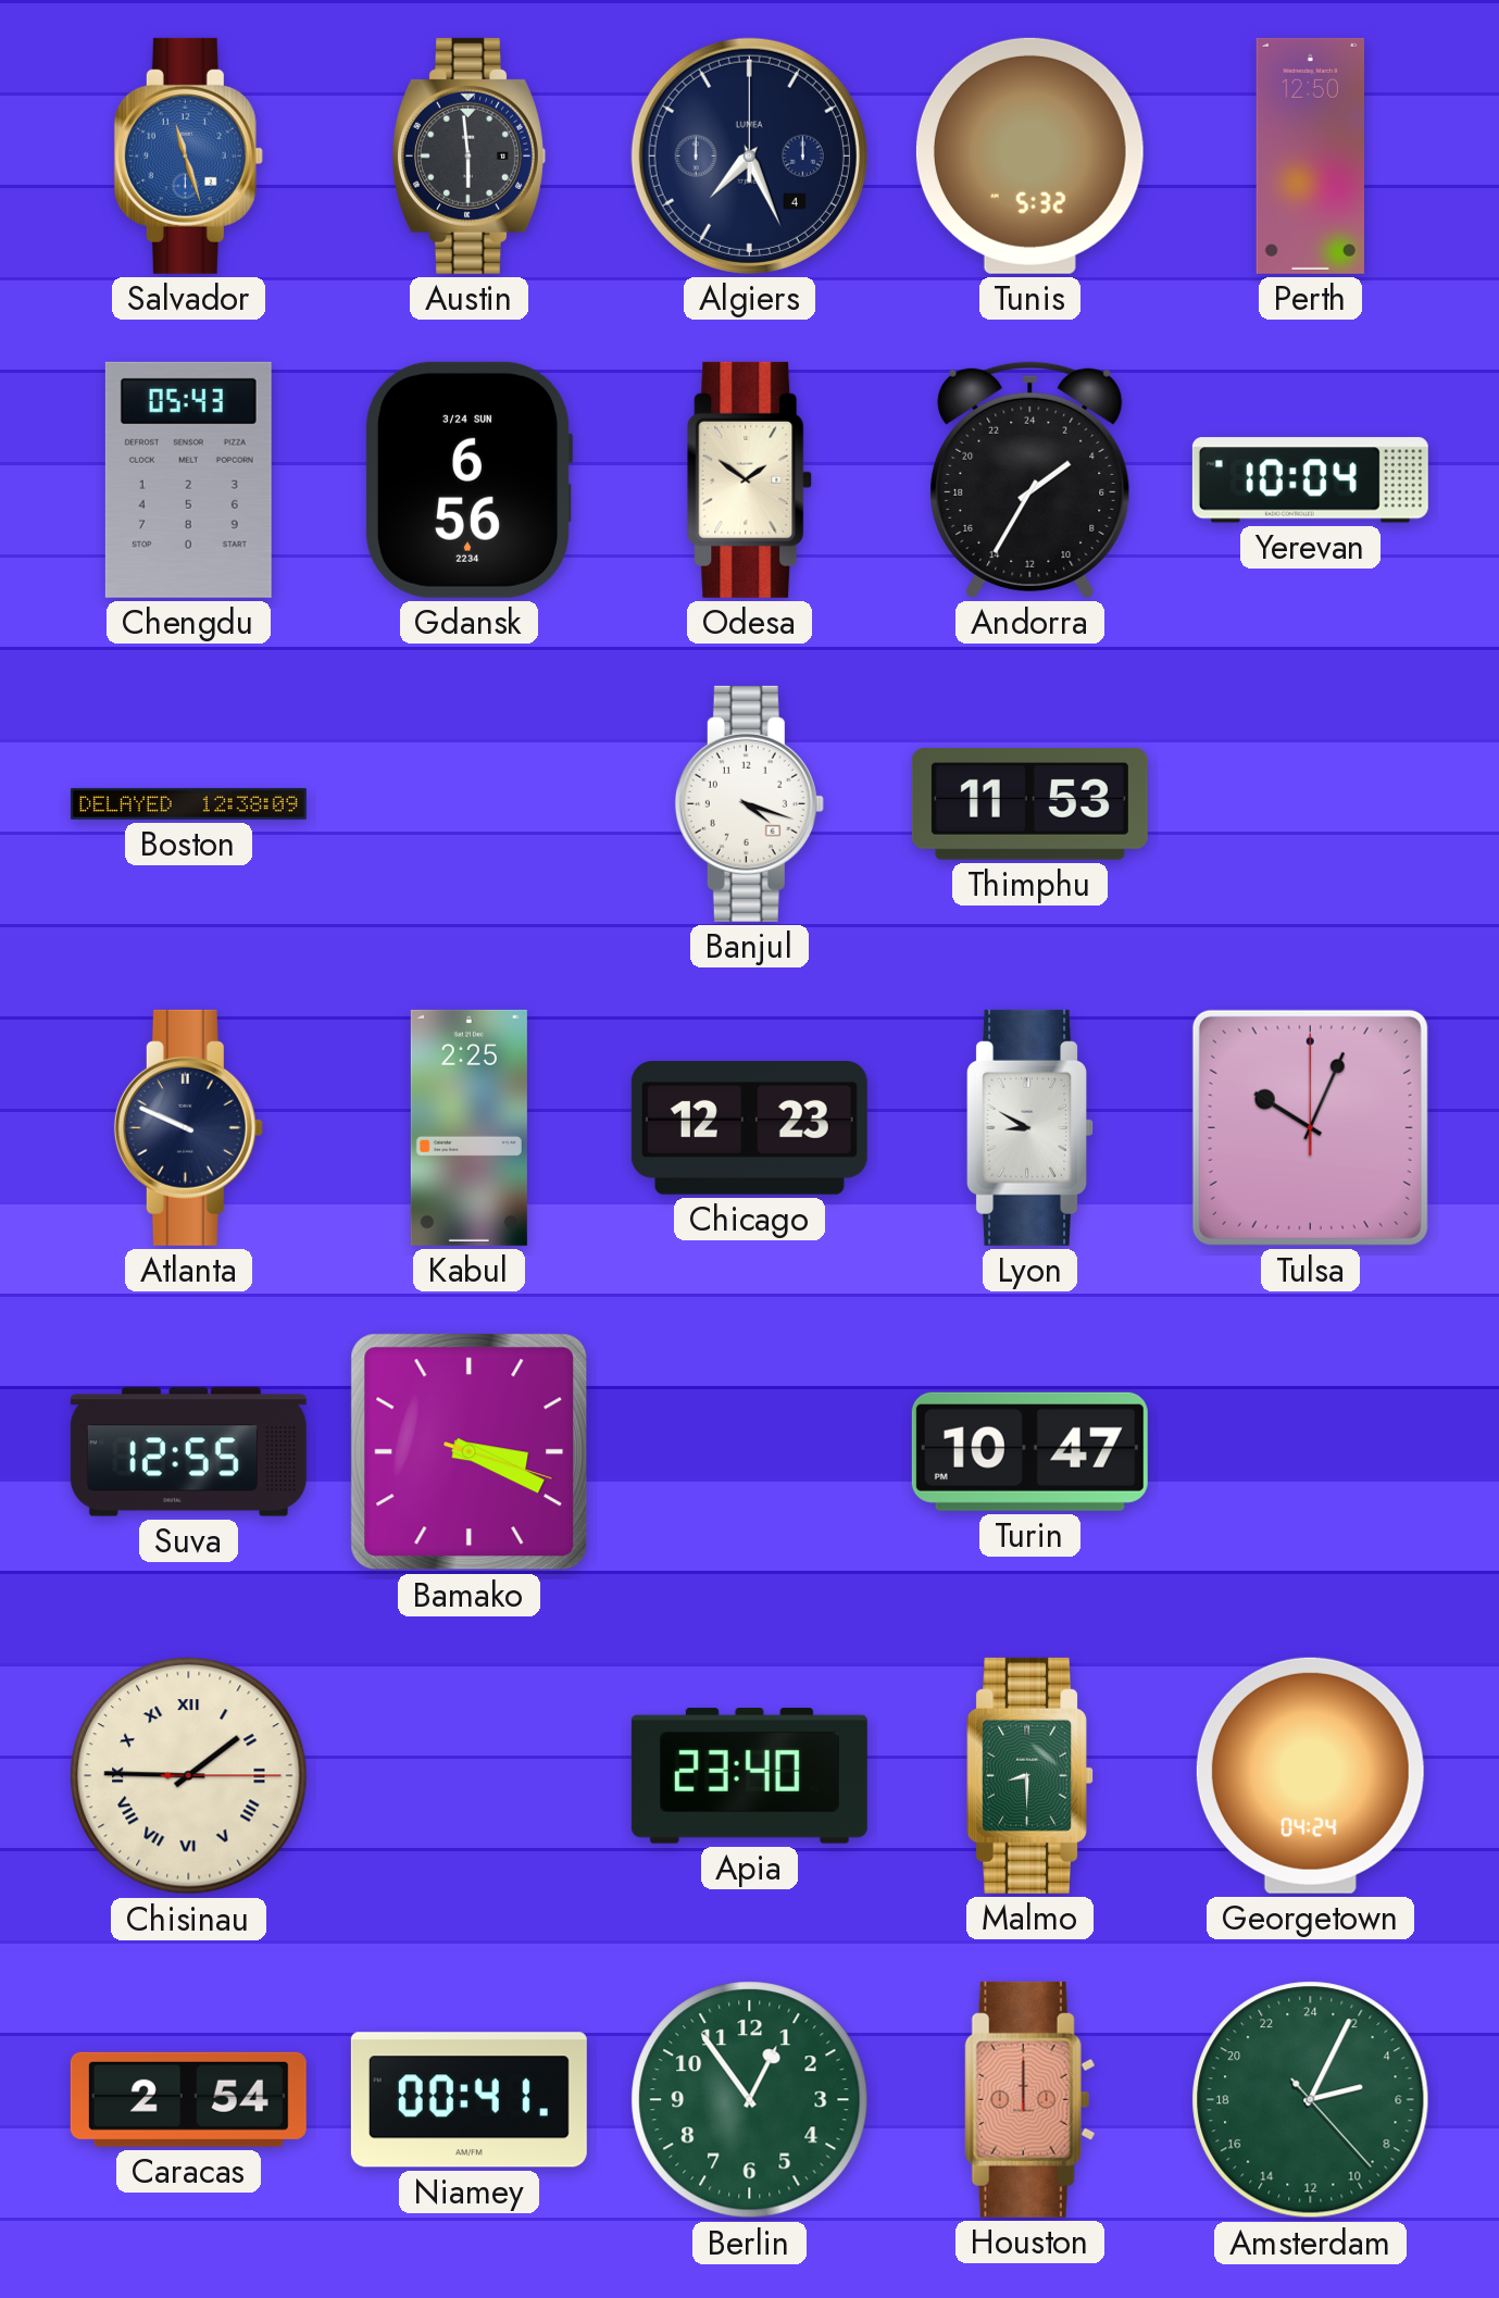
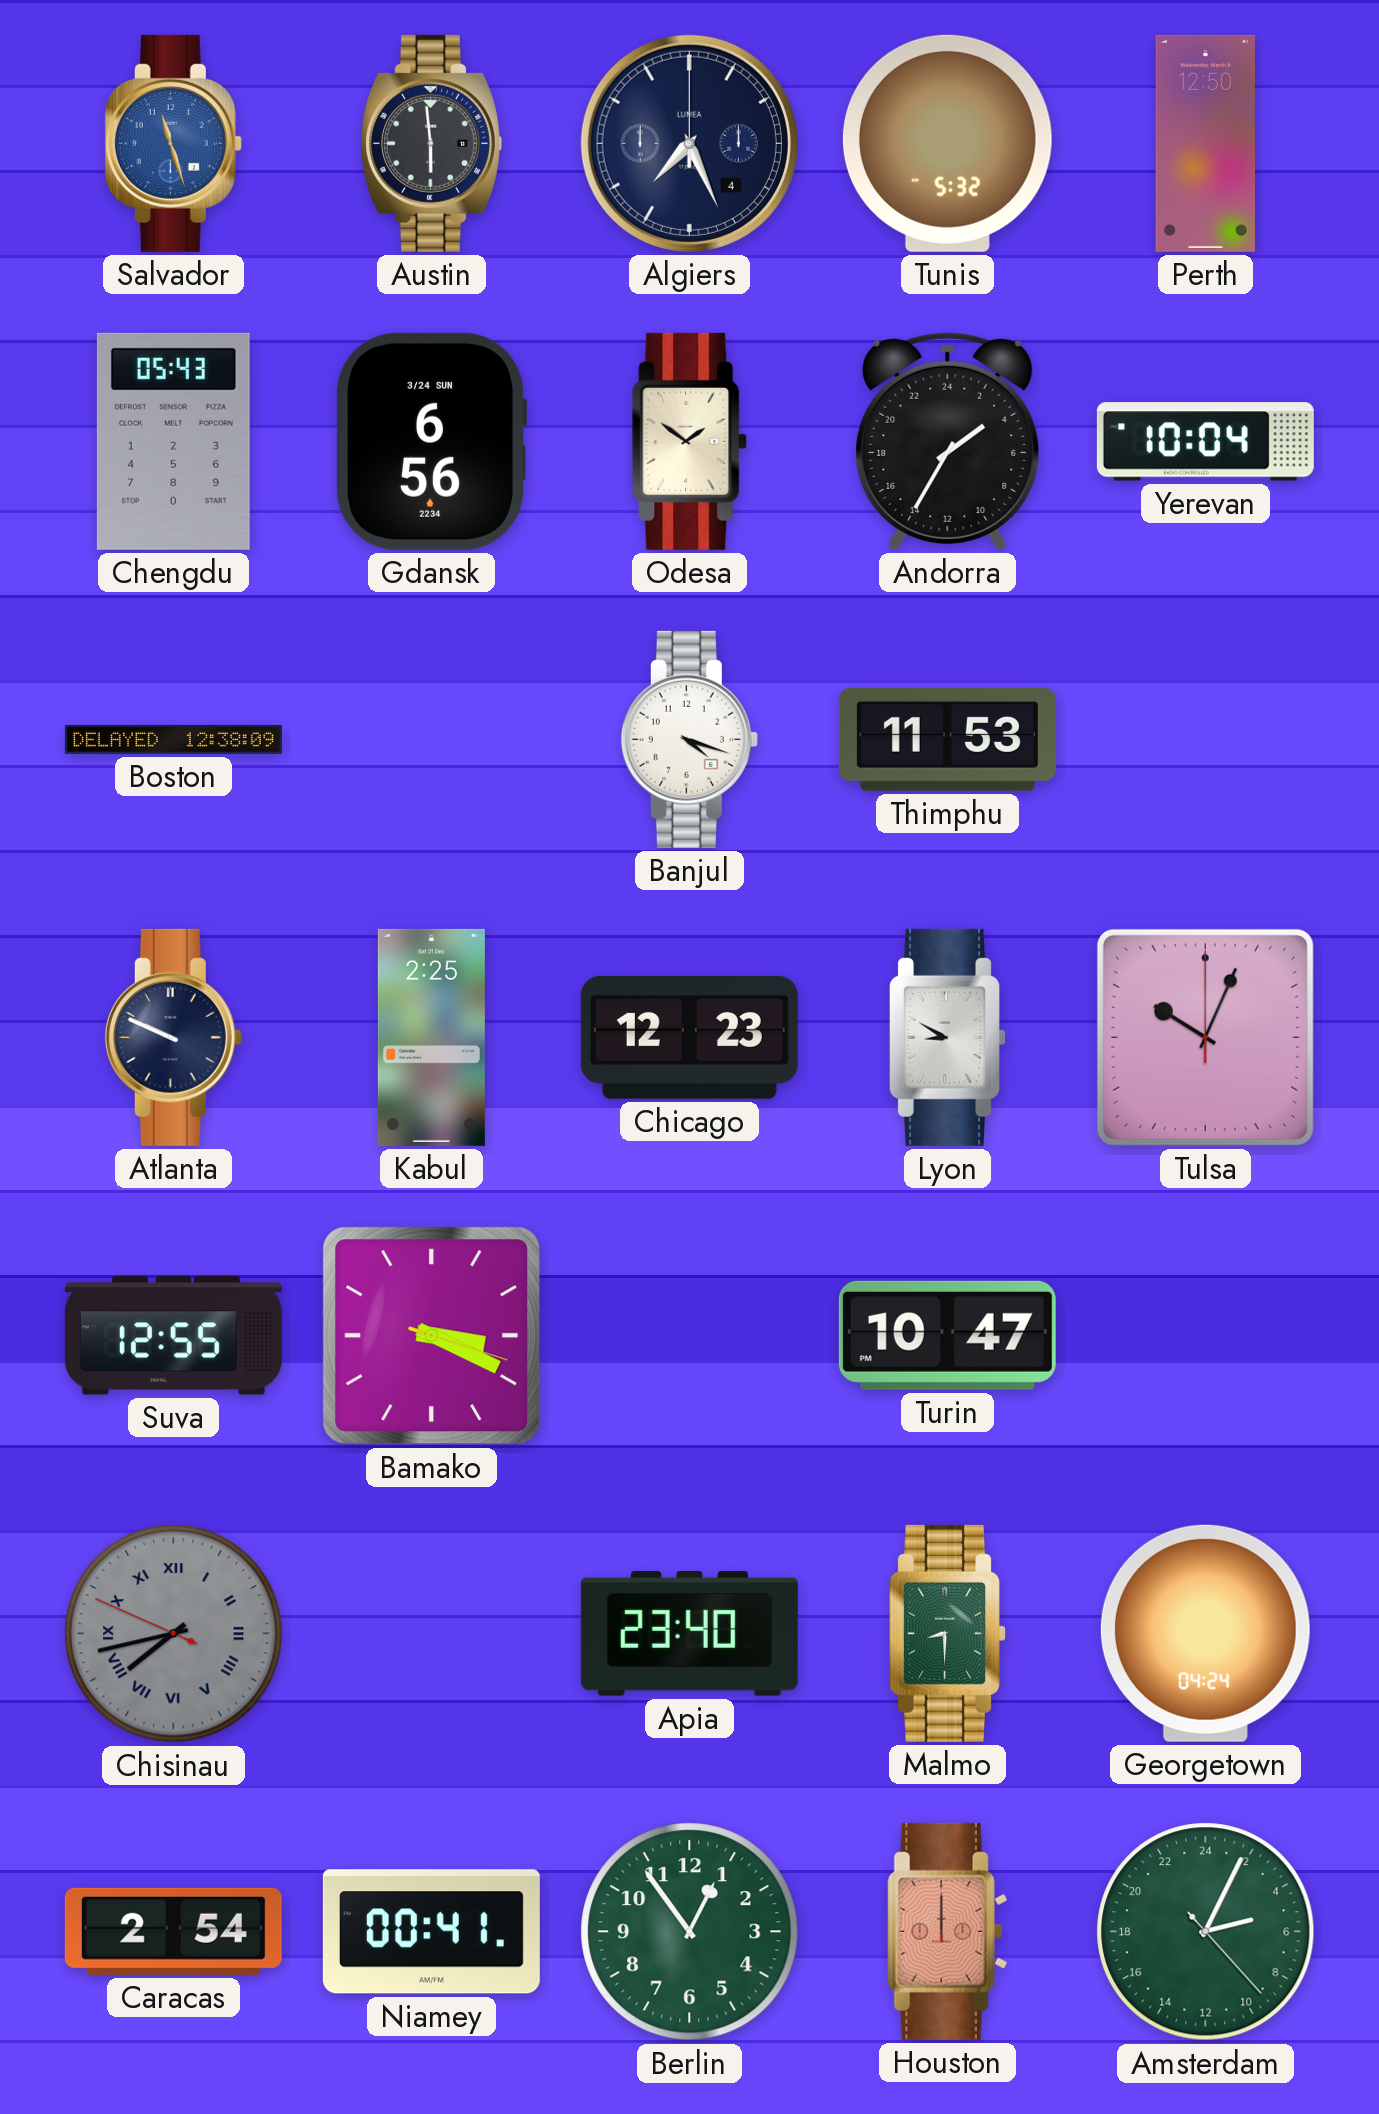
Chisinau: 1:45 -> 7:42
Chisinau dial: cream -> grey
